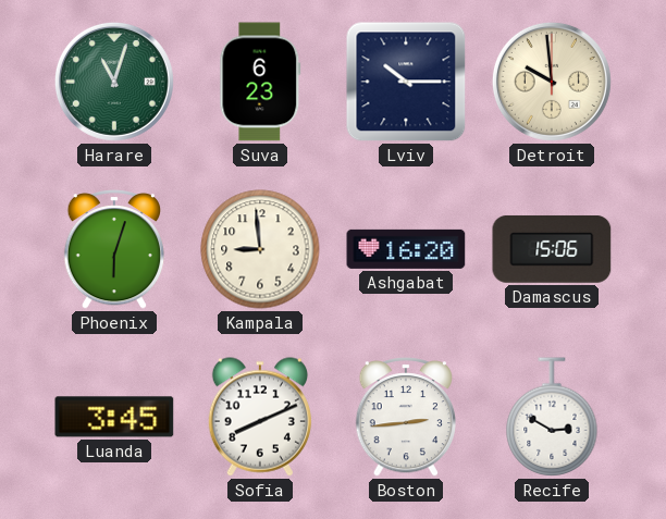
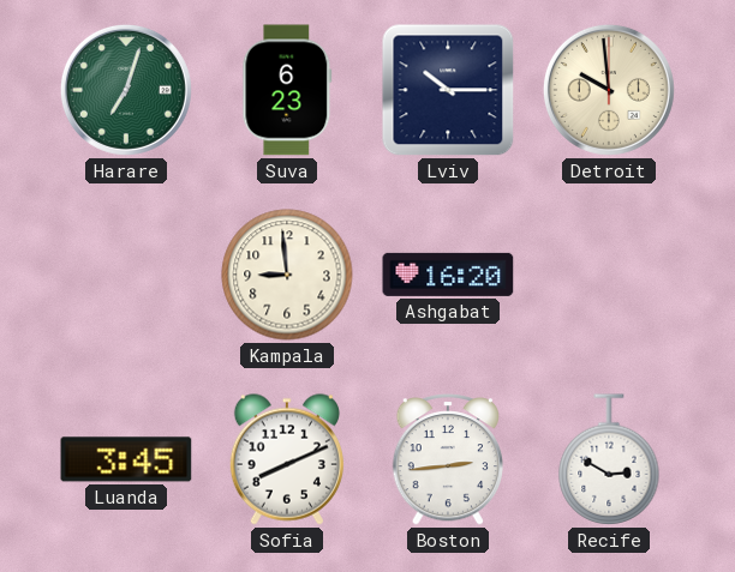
Harare: 11:03 -> 7:03
Phoenix: 6:03 -> none
Damascus: 15:06 -> none
